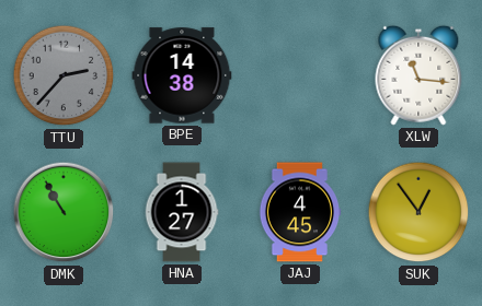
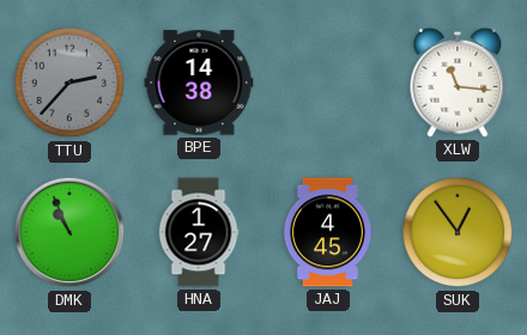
DMK: 10:55 -> 10:56
